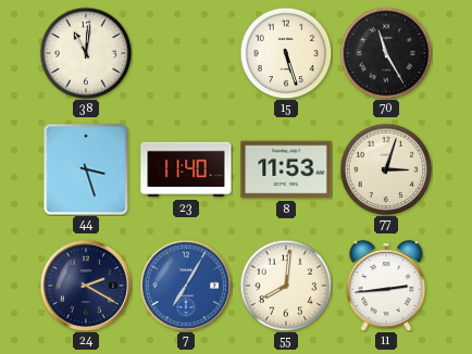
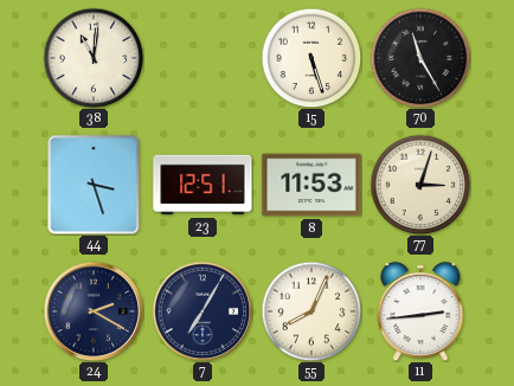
23: 11:40 -> 12:51
7 dial: blue -> navy
55: 8:01 -> 8:04
